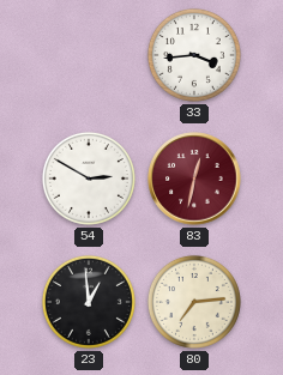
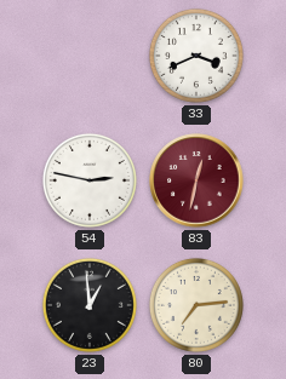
33: 3:44 -> 3:41
54: 2:50 -> 2:47
